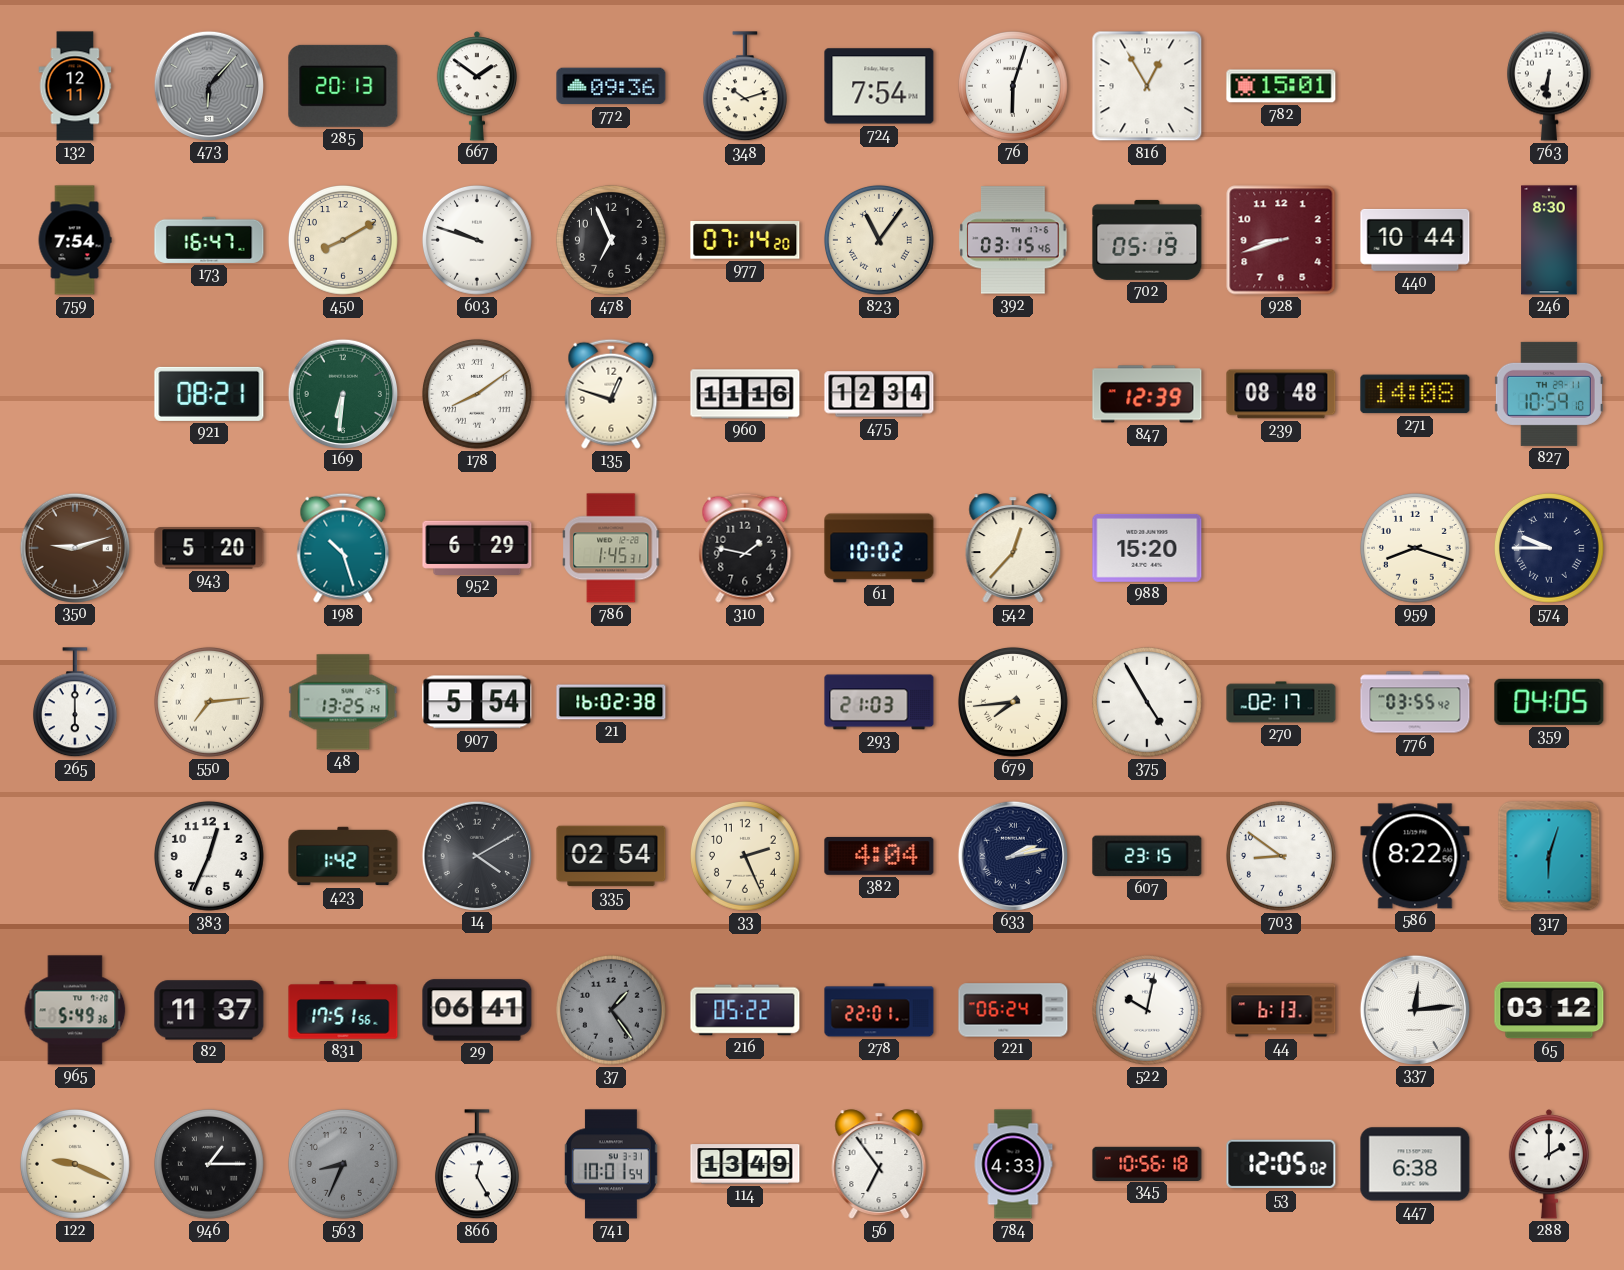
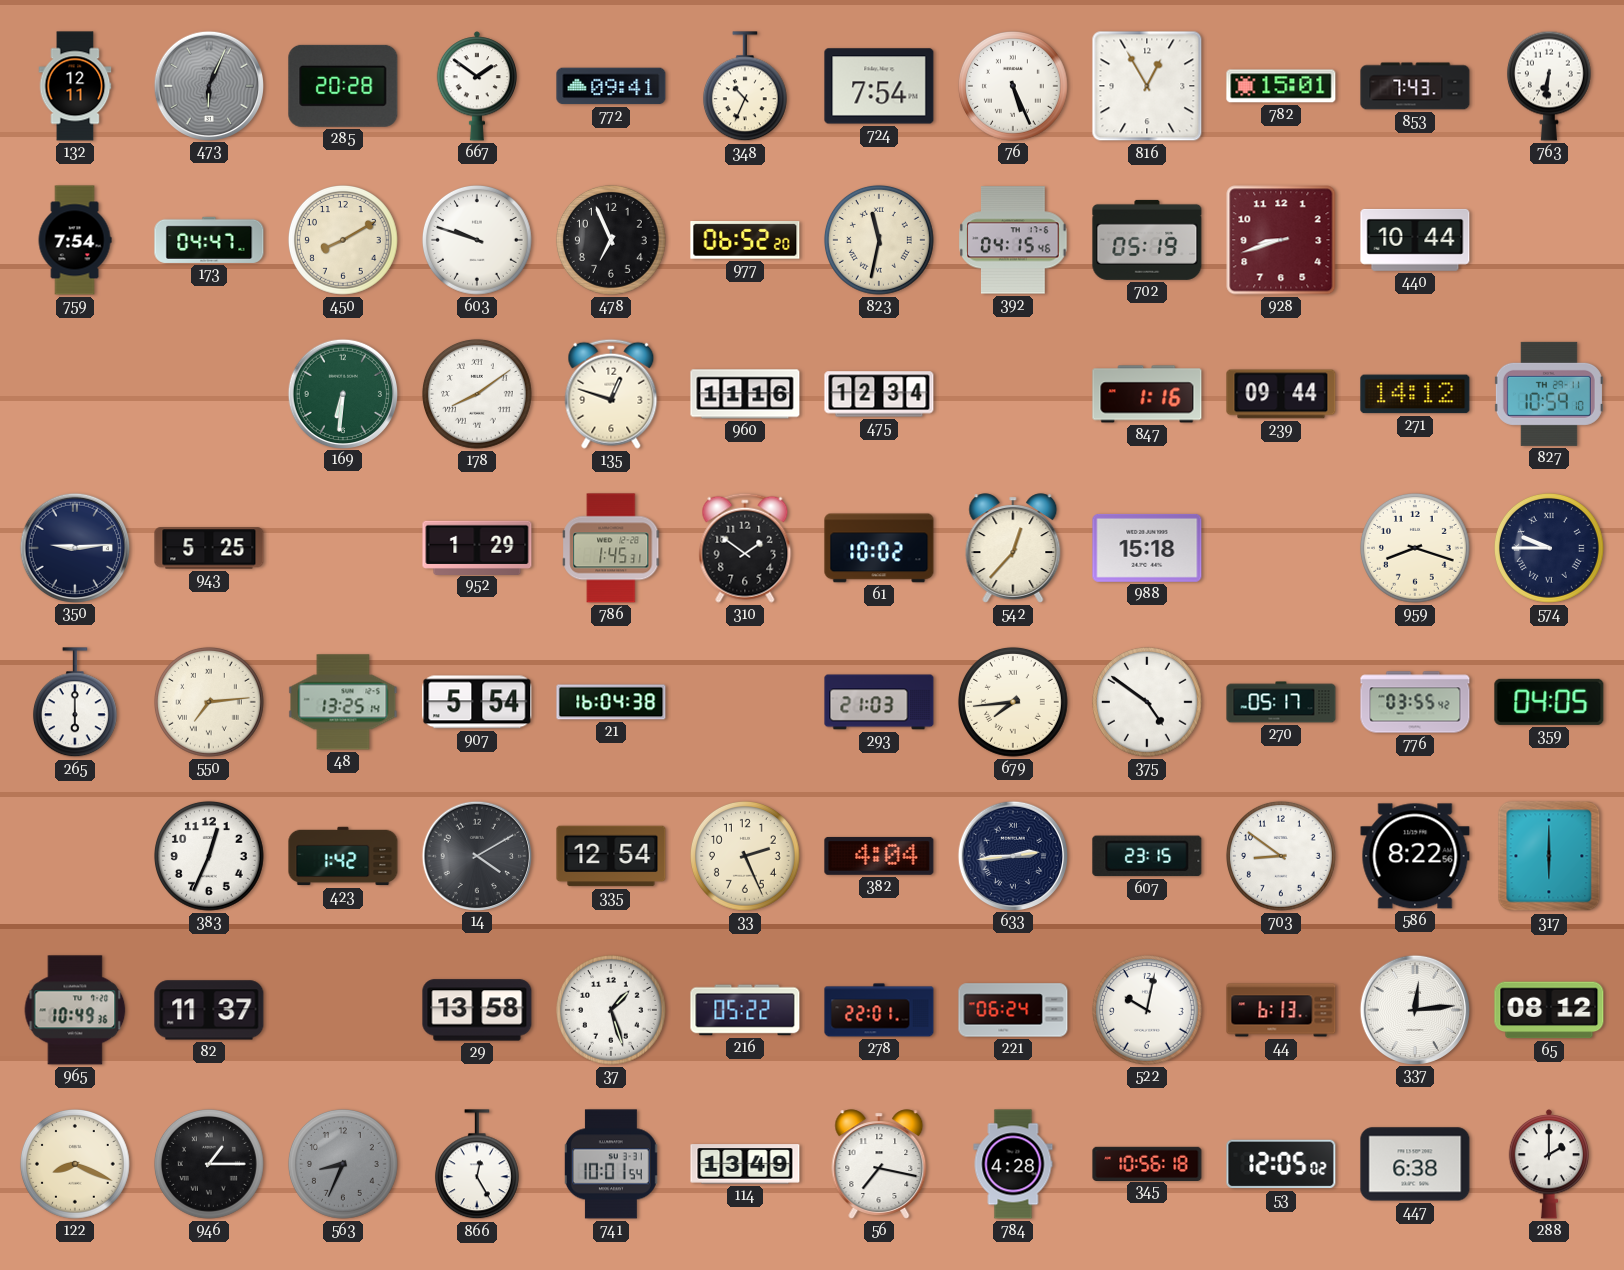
473: 6:07 -> 6:04
285: 20:13 -> 20:28
772: 09:36 -> 09:41
348: 10:12 -> 10:34
76: 6:03 -> 5:26
853: none -> 7:43
173: 16:47 -> 04:47
977: 07:14 -> 06:52
823: 11:06 -> 11:32
392: 03:15 -> 04:15
246: 8:30 -> none
921: 08:21 -> none
847: 12:39 -> 1:16
239: 08:48 -> 09:44
271: 14:08 -> 14:12
350: 9:12 -> 9:14
350 dial: brown -> navy
943: 5:20 -> 5:25
198: 10:27 -> none
952: 6:29 -> 1:29
310: 1:47 -> 1:51
988: 15:20 -> 15:18
21: 16:02 -> 16:04
375: 4:55 -> 4:51
270: 02:17 -> 05:17
335: 02:54 -> 12:54
633: 2:13 -> 2:44
317: 6:03 -> 6:00
965: 5:49 -> 10:49
831: 17:51 -> none
29: 06:41 -> 13:58
37: 1:24 -> 1:27
37 dial: grey -> white
65: 03:12 -> 08:12
122: 9:19 -> 8:19
56: 6:54 -> 7:17
784: 4:33 -> 4:28
